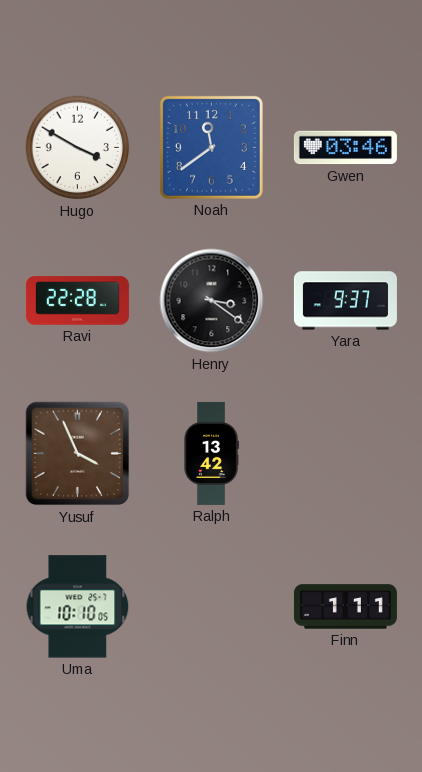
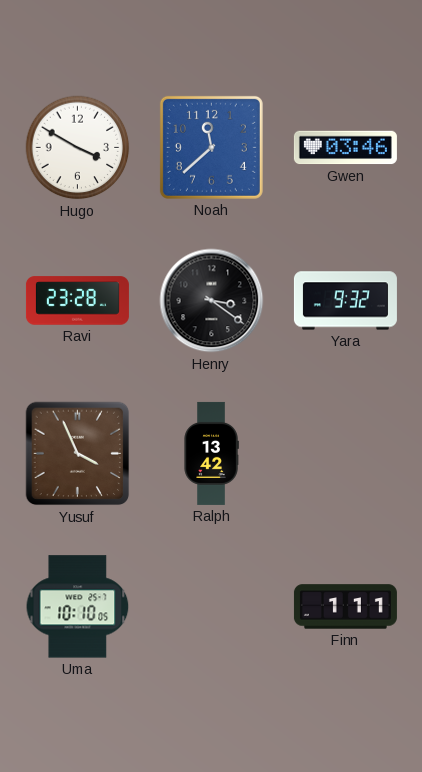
Noah: 11:39 -> 11:38
Ravi: 22:28 -> 23:28
Yara: 9:37 -> 9:32
